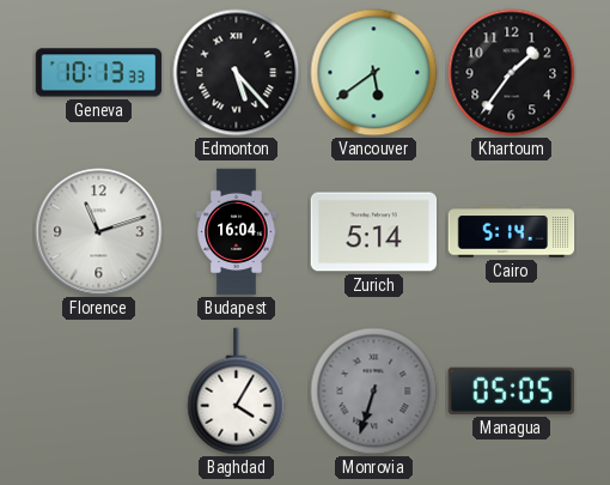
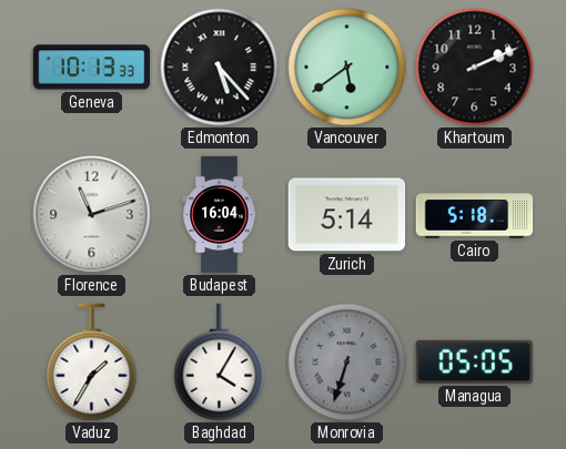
Khartoum: 1:36 -> 2:11
Cairo: 5:14 -> 5:18
Vaduz: none -> 1:35
